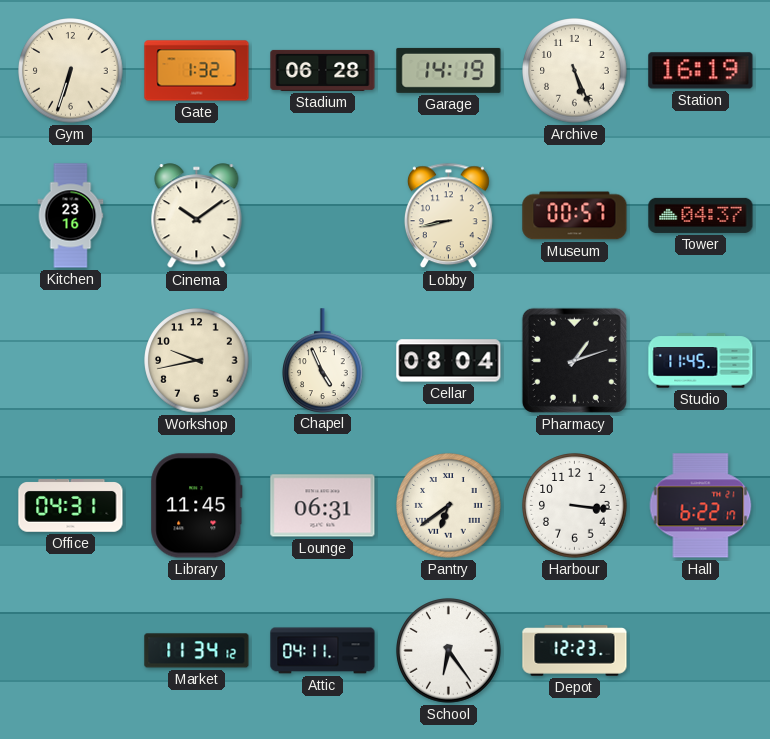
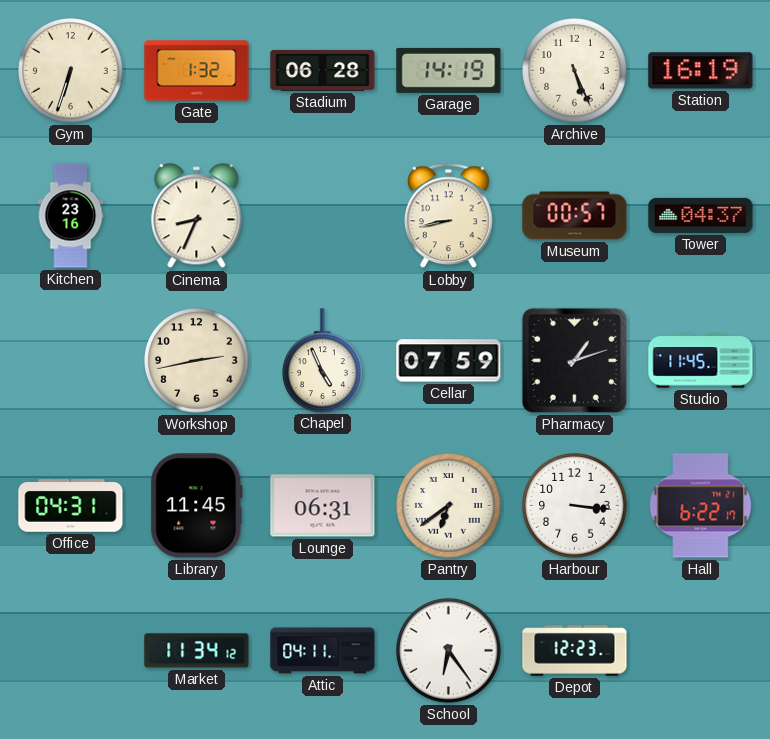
Cinema: 10:09 -> 8:34
Workshop: 9:43 -> 2:43
Cellar: 08:04 -> 07:59
